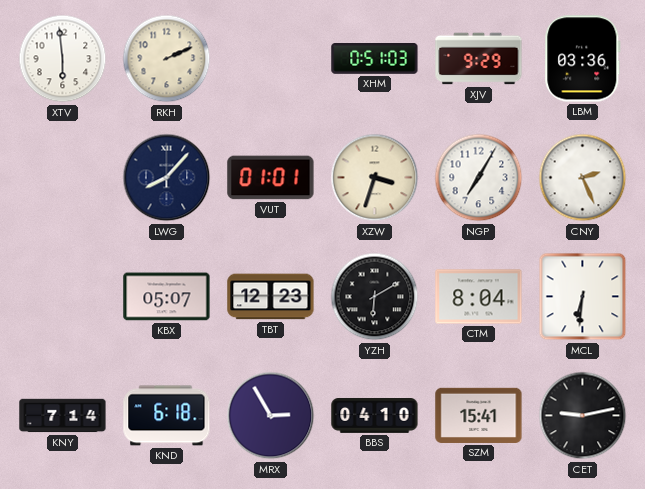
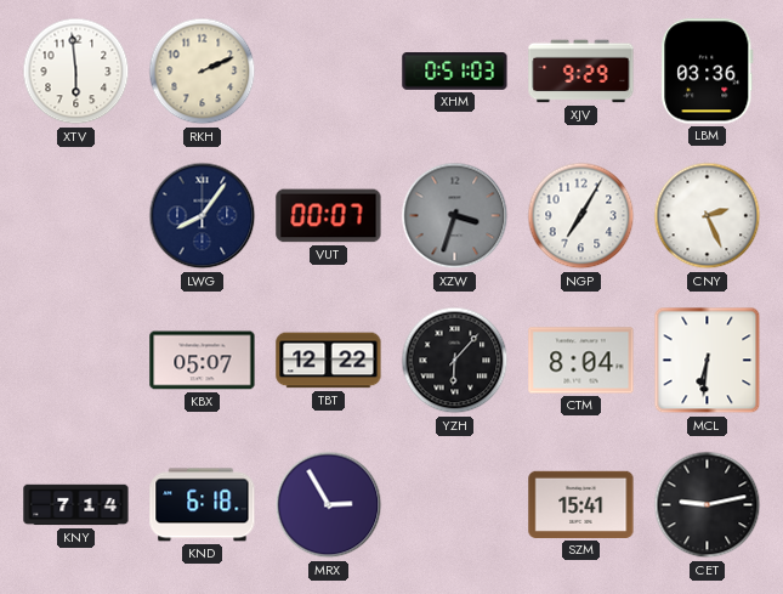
LWG: 8:07 -> 8:06
VUT: 01:01 -> 00:07
XZW dial: cream -> grey
TBT: 12:23 -> 12:22
YZH: 6:10 -> 6:07
BBS: 04:10 -> none
